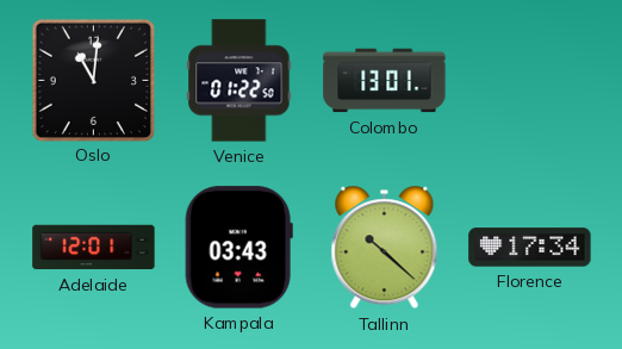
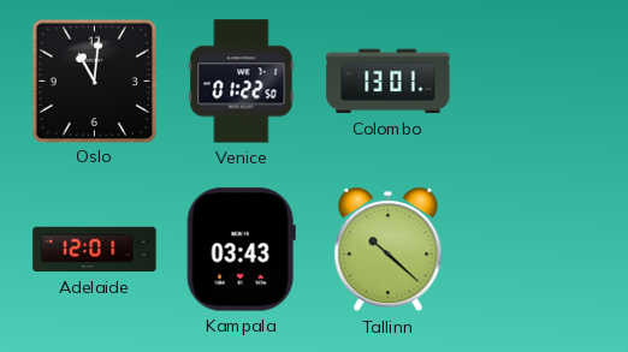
Florence: 17:34 -> none
